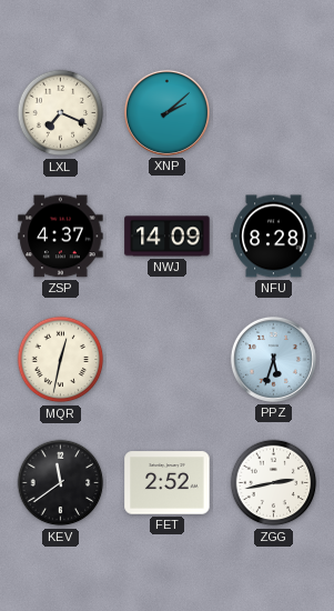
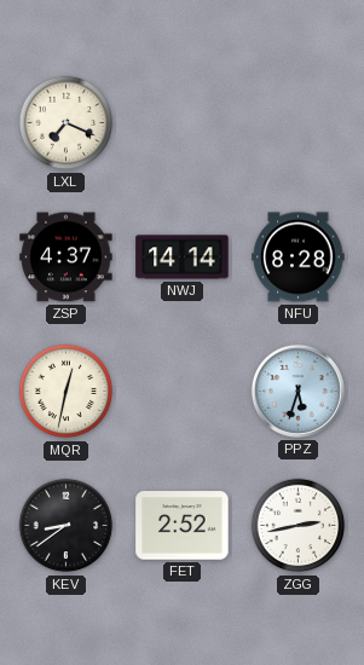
XNP: 2:08 -> none
NWJ: 14:09 -> 14:14
KEV: 11:39 -> 8:39
